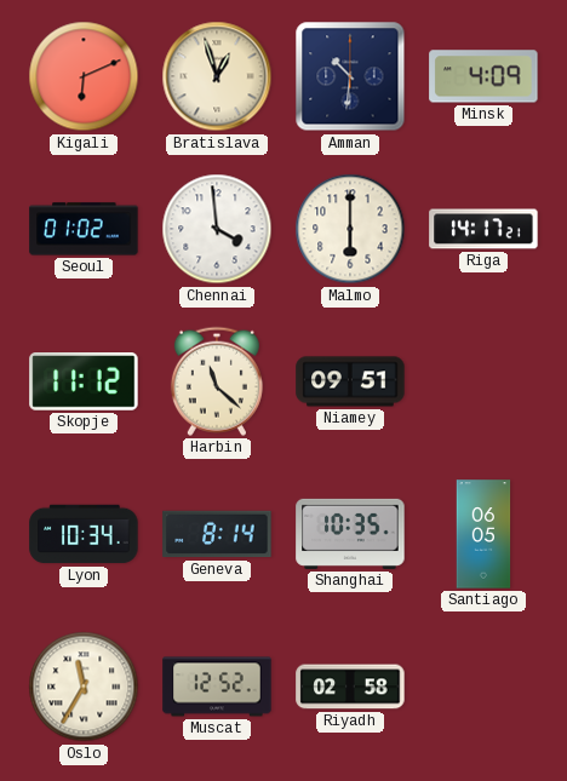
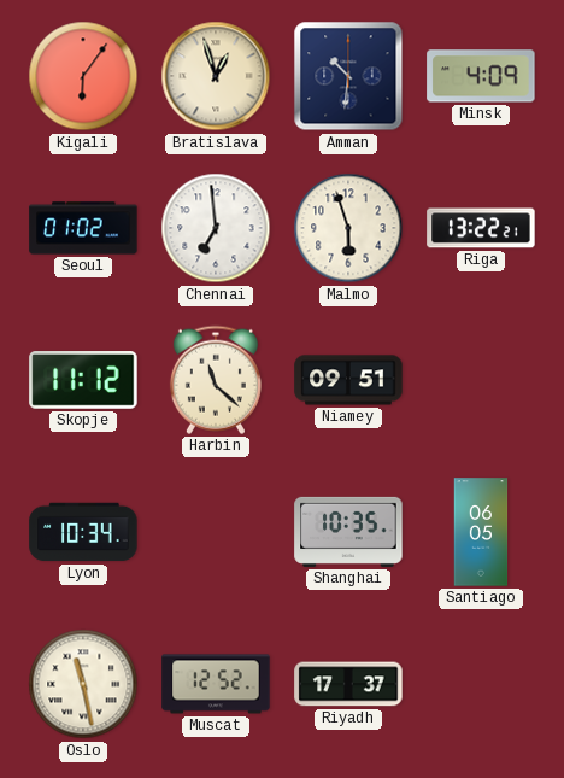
Kigali: 6:11 -> 6:06
Chennai: 3:59 -> 6:59
Malmo: 6:00 -> 5:57
Riga: 14:17 -> 13:22
Geneva: 8:14 -> none
Oslo: 11:35 -> 11:28
Riyadh: 02:58 -> 17:37
